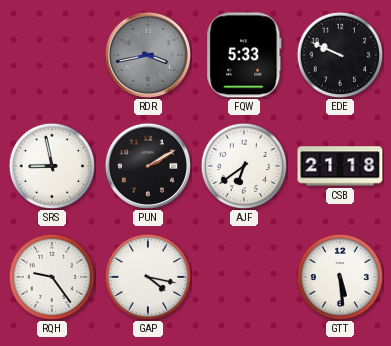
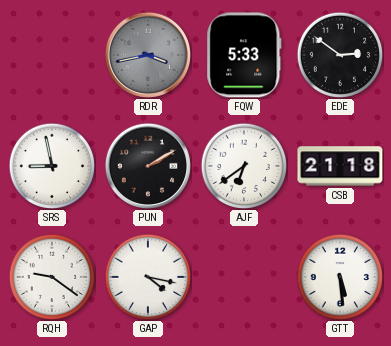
EDE: 9:49 -> 2:51
RQH: 9:24 -> 9:21
